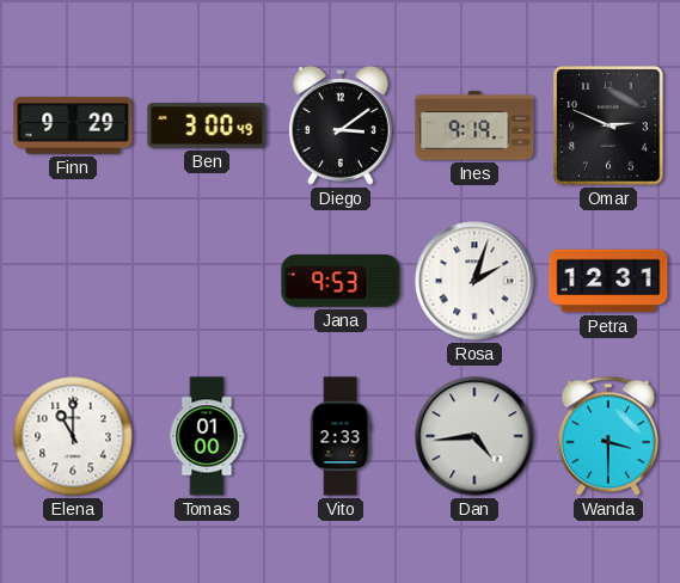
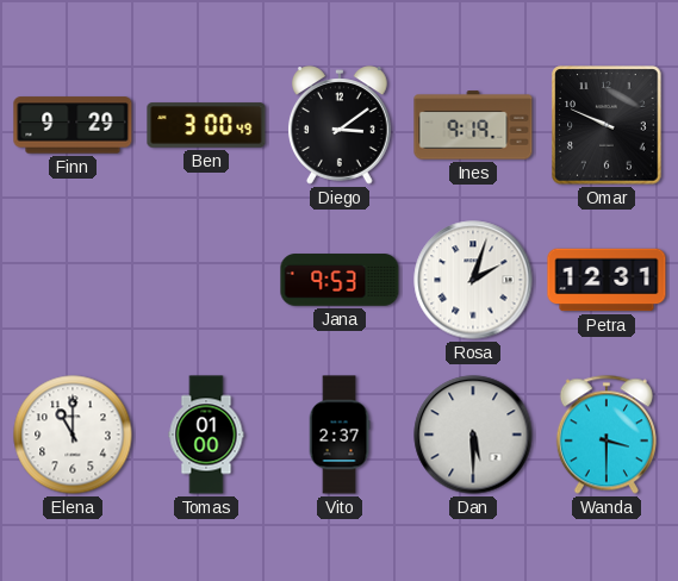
Omar: 2:49 -> 9:49
Vito: 2:33 -> 2:37
Dan: 4:44 -> 5:30
